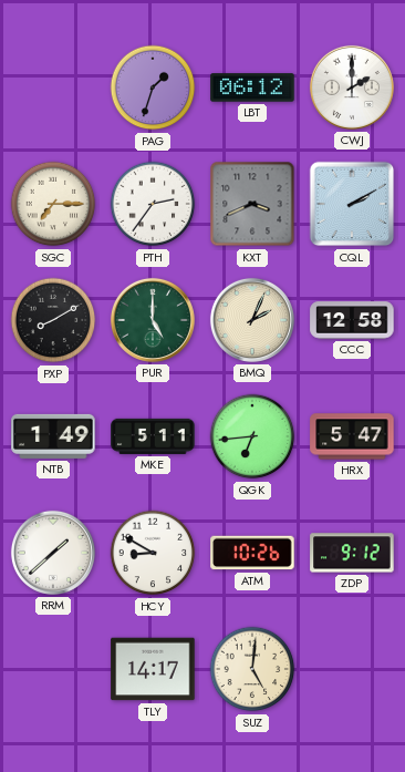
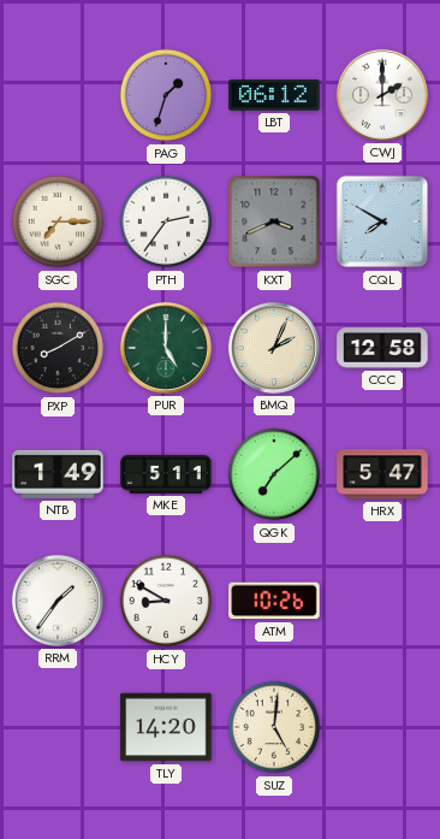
CQL: 2:10 -> 7:50
QGK: 6:44 -> 7:08
RRM: 1:38 -> 1:36
ZDP: 9:12 -> none
TLY: 14:17 -> 14:20
